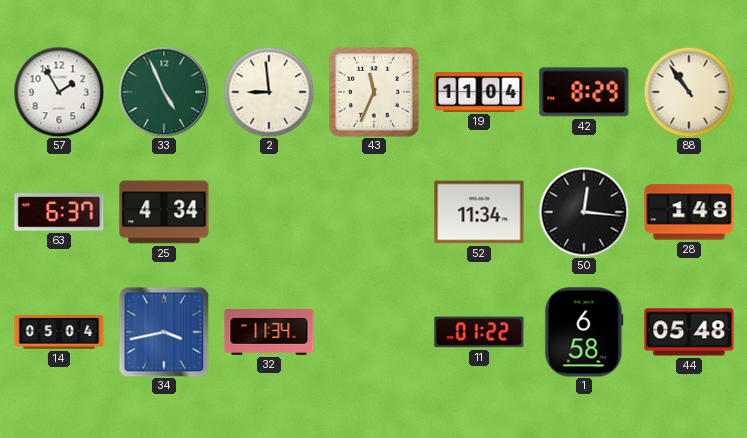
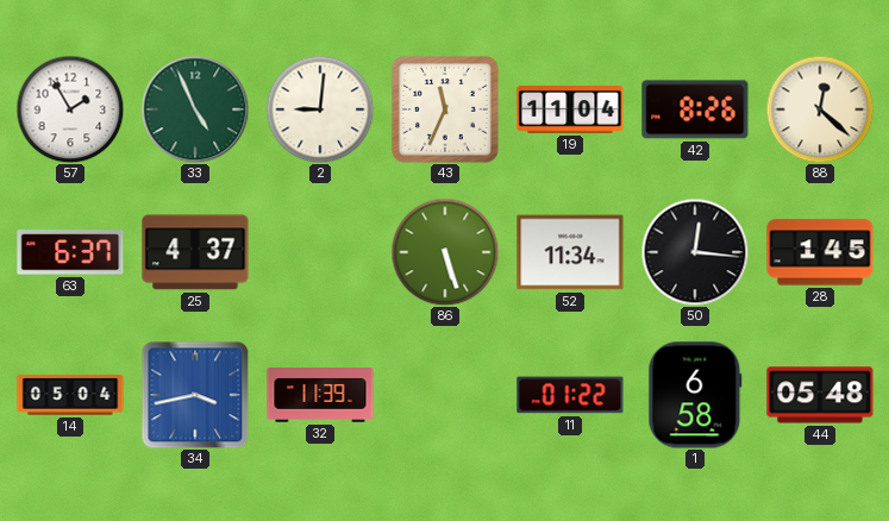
2: 8:59 -> 9:01
42: 8:29 -> 8:26
88: 10:54 -> 12:22
25: 4:34 -> 4:37
86: none -> 5:27
28: 1:48 -> 1:45
32: 11:34 -> 11:39
